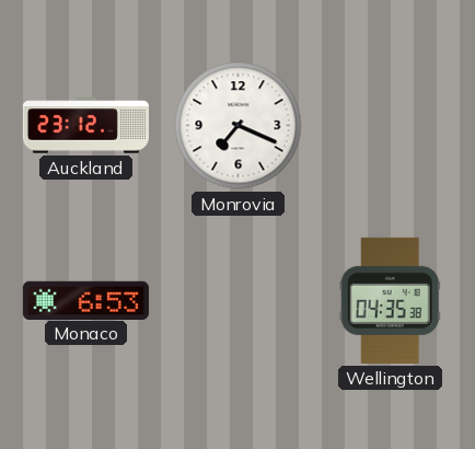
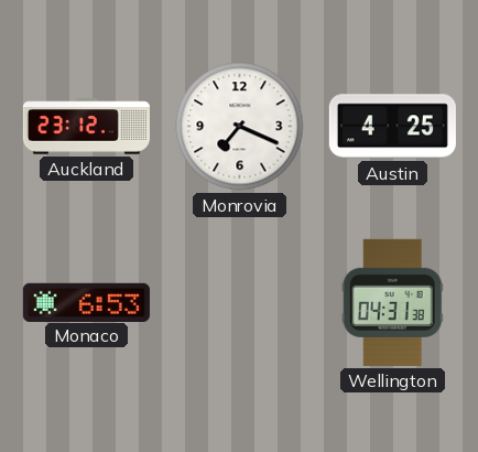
Austin: none -> 4:25
Wellington: 04:35 -> 04:31
